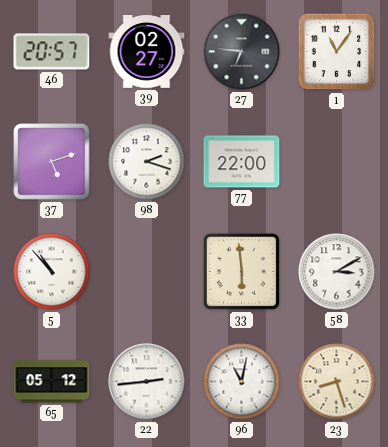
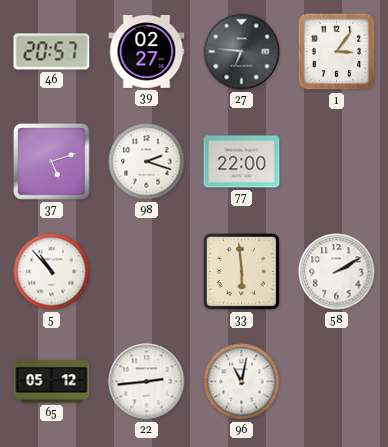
1: 11:06 -> 3:06
58: 3:10 -> 2:10
23: 8:27 -> none
